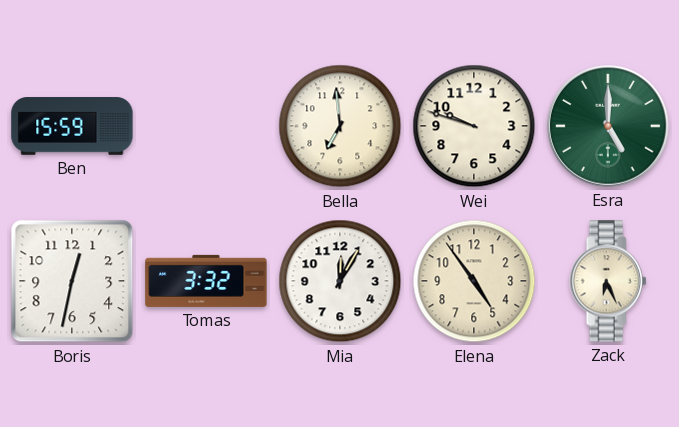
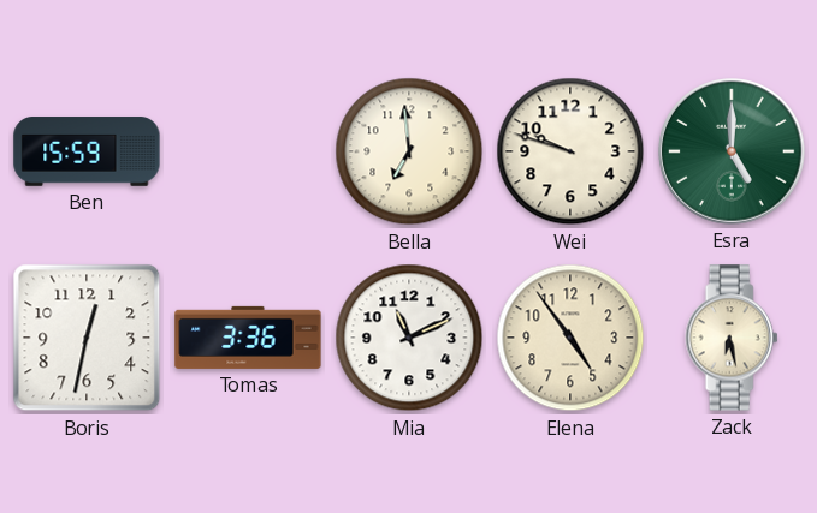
Tomas: 3:32 -> 3:36
Mia: 12:05 -> 11:11
Zack: 6:26 -> 6:28
